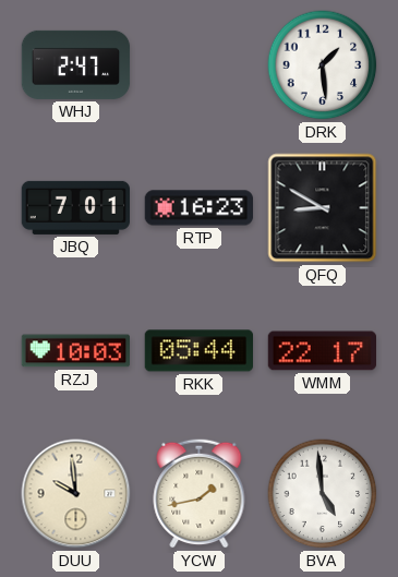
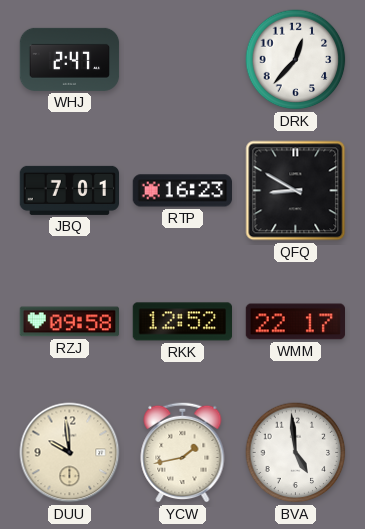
DRK: 1:29 -> 12:37
RZJ: 10:03 -> 09:58
RKK: 05:44 -> 12:52
